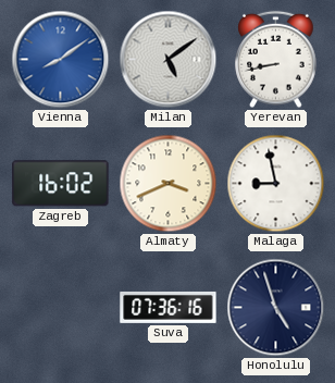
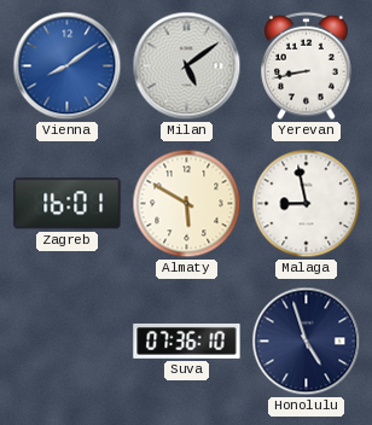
Zagreb: 16:02 -> 16:01
Almaty: 3:41 -> 5:50
Suva: 07:36:16 -> 07:36:10
